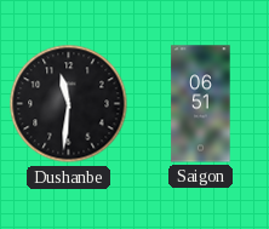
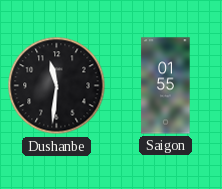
Saigon: 06:51 -> 01:55
